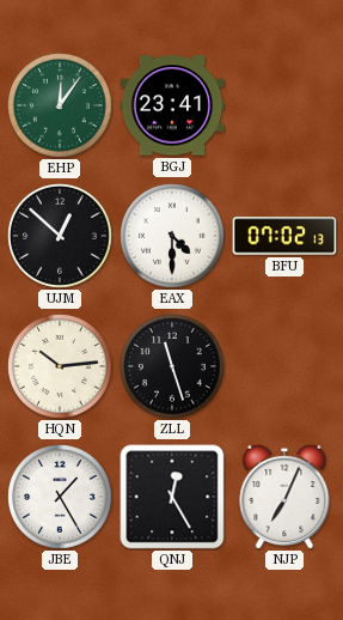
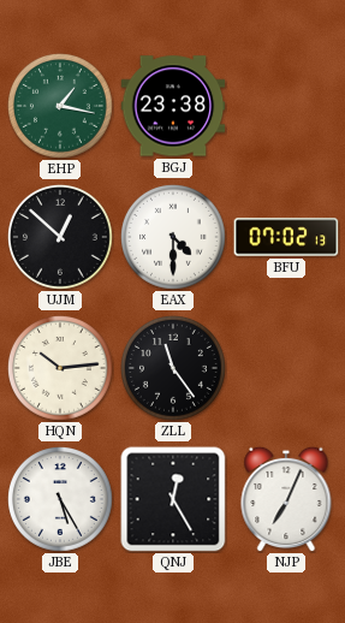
EHP: 12:06 -> 1:17
BGJ: 23:41 -> 23:38
ZLL: 11:27 -> 11:24
JBE: 1:25 -> 5:25
